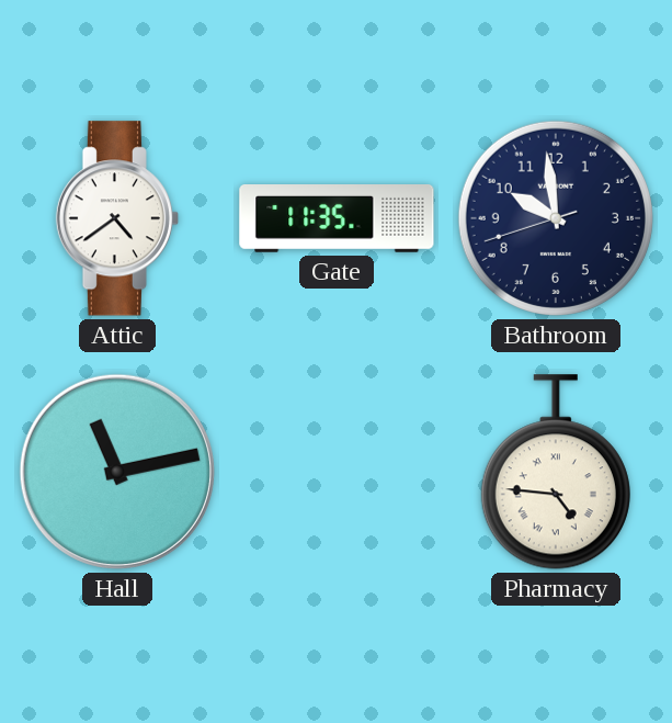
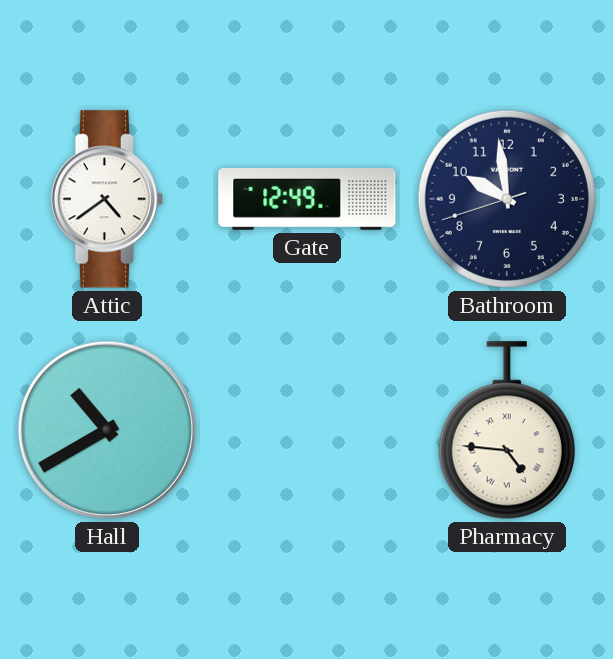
Gate: 11:35 -> 12:49
Hall: 11:13 -> 10:40
